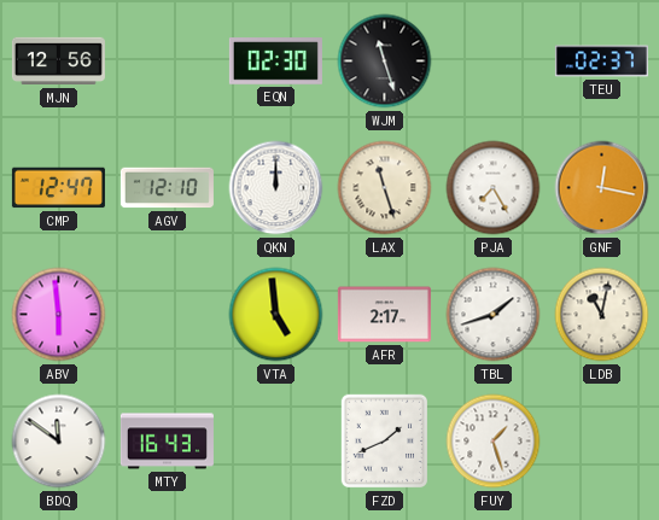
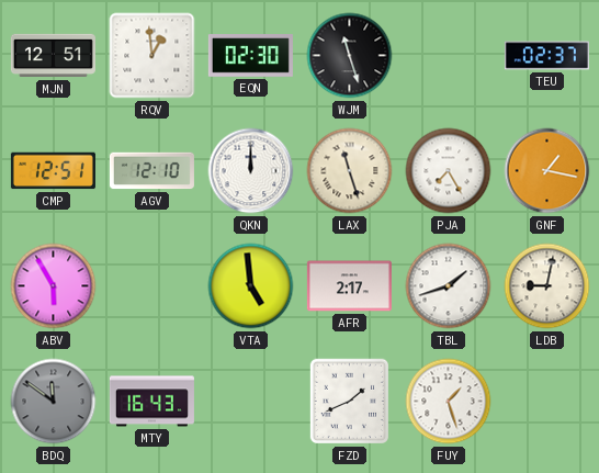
MJN: 12:56 -> 12:51
RQV: none -> 12:59
CMP: 12:47 -> 12:51
GNF: 12:17 -> 1:17
ABV: 5:59 -> 5:55
LDB: 11:02 -> 9:02
BDQ dial: white -> grey
